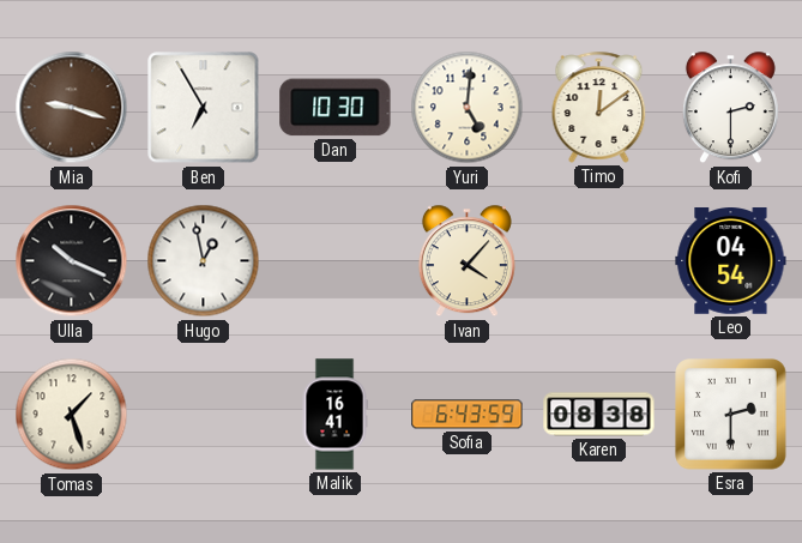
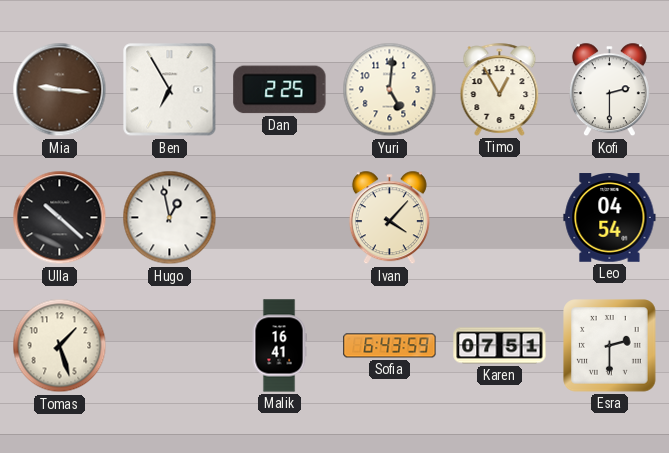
Mia: 9:18 -> 9:16
Dan: 10:30 -> 2:25
Timo: 12:09 -> 12:55
Ulla: 10:19 -> 10:22
Karen: 08:38 -> 07:51
